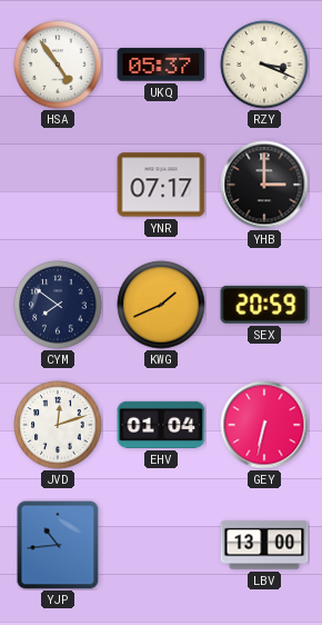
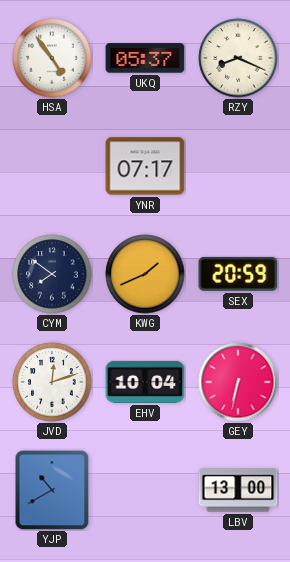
RZY: 3:19 -> 8:19
YHB: 3:00 -> none
EHV: 01:04 -> 10:04
YJP: 10:44 -> 10:40
